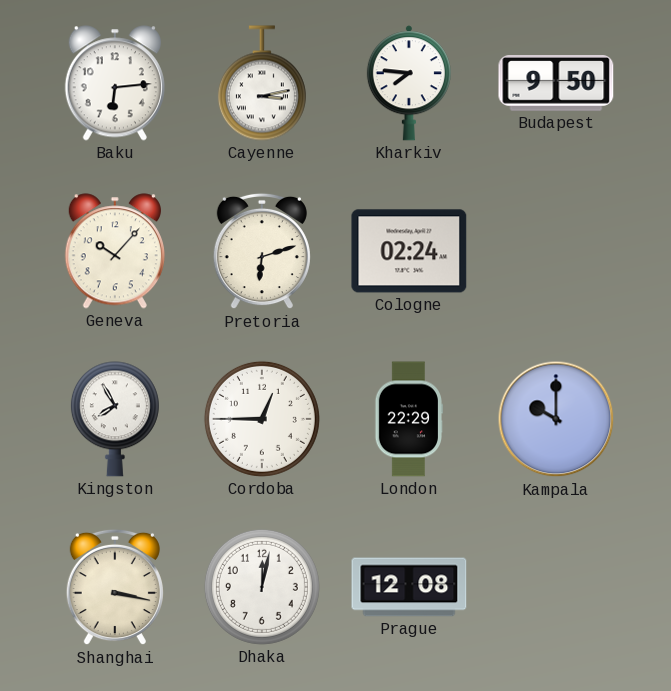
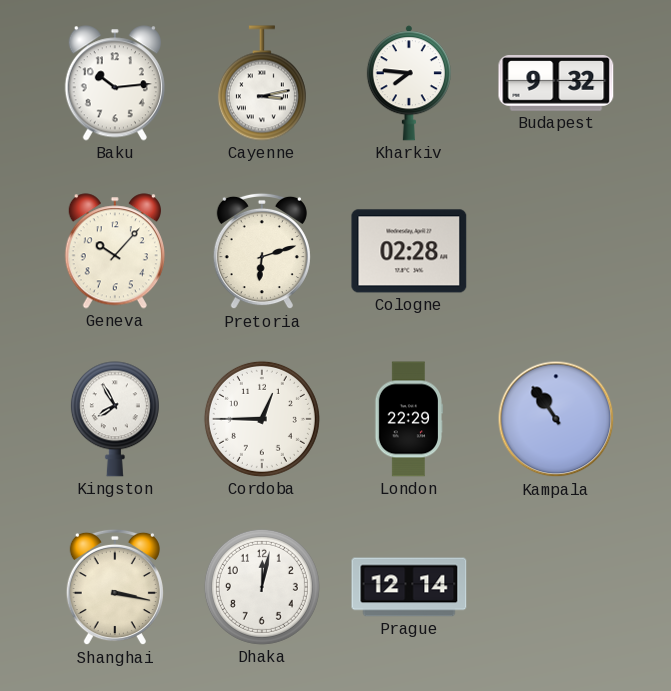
Baku: 6:14 -> 10:14
Budapest: 9:50 -> 9:32
Cologne: 02:24 -> 02:28
Kampala: 10:00 -> 10:54
Prague: 12:08 -> 12:14
